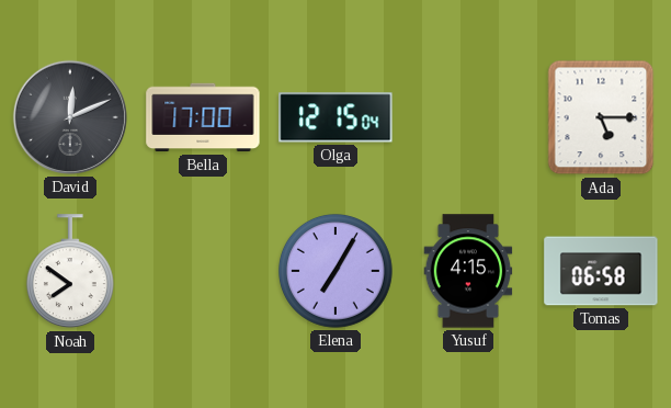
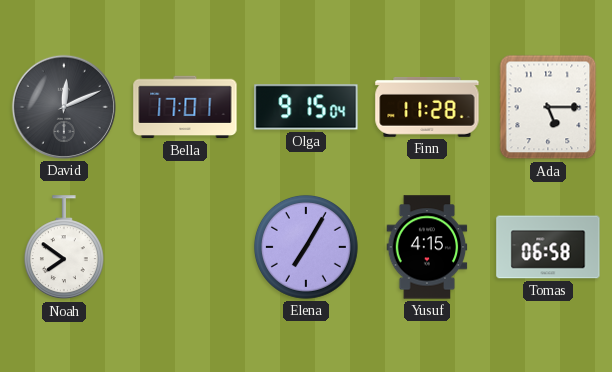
Bella: 17:00 -> 17:01
Olga: 12:15 -> 9:15
Finn: none -> 11:28
